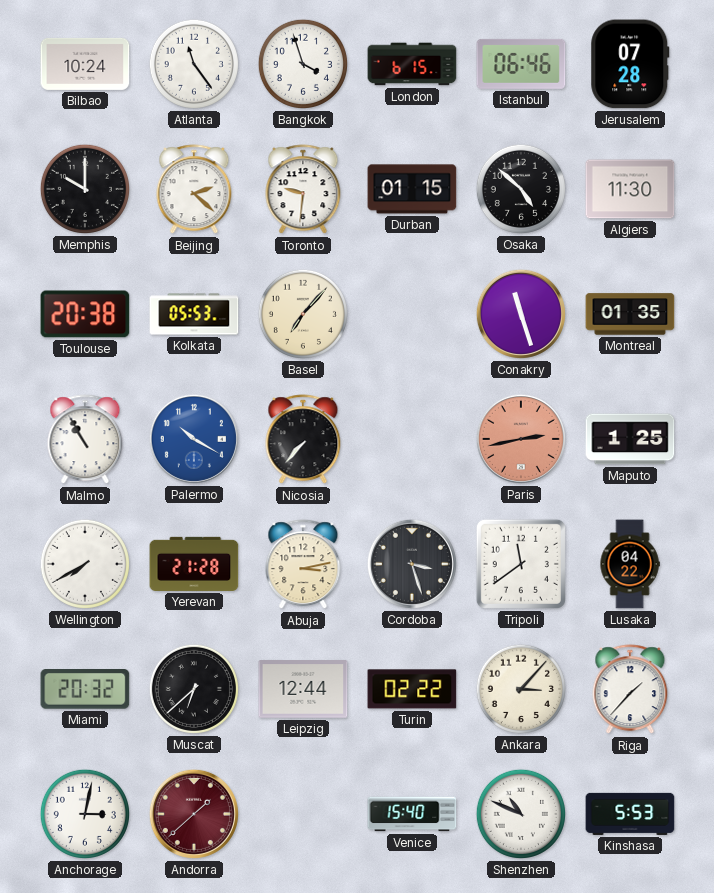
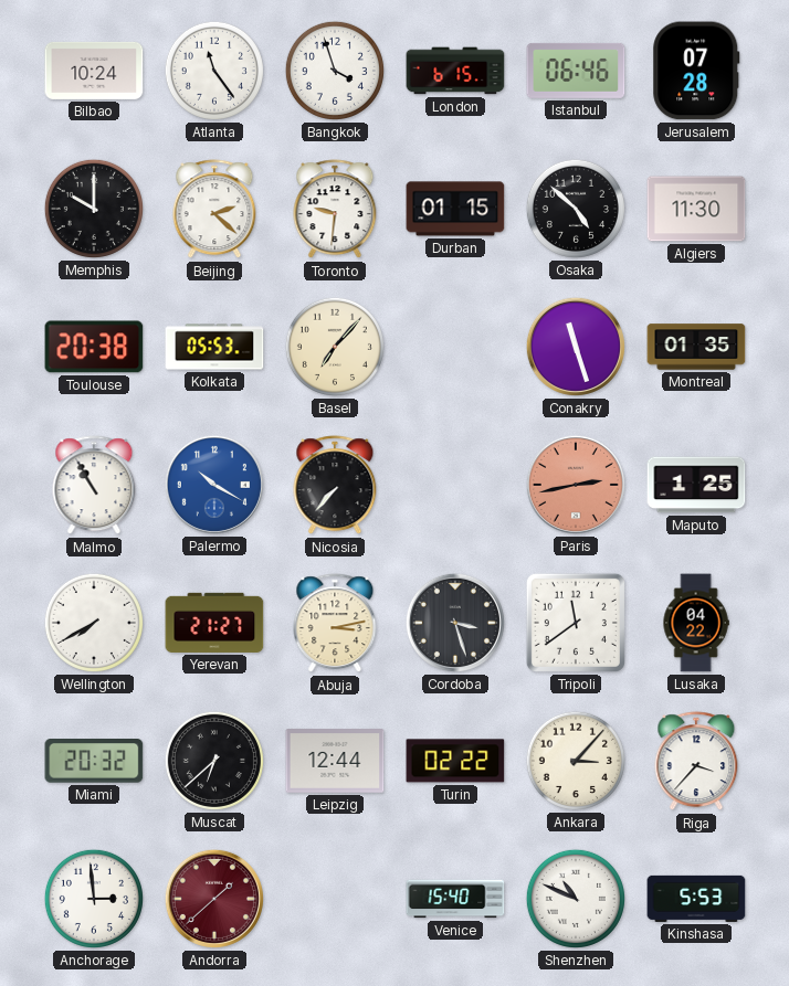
Yerevan: 21:28 -> 21:27
Riga: 1:37 -> 3:37
Anchorage: 3:02 -> 2:59
